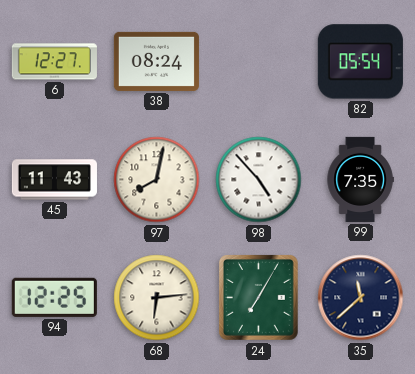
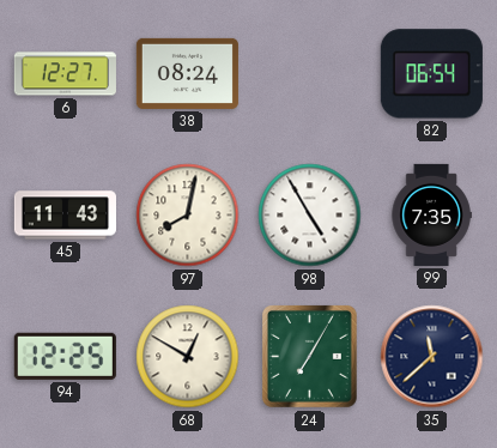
82: 05:54 -> 06:54
98: 4:53 -> 4:55
68: 6:14 -> 12:50
